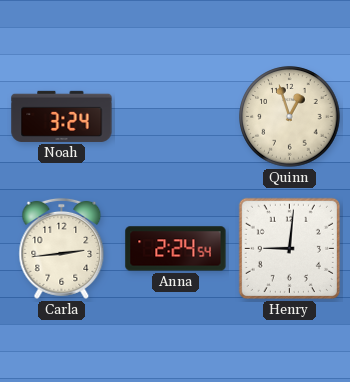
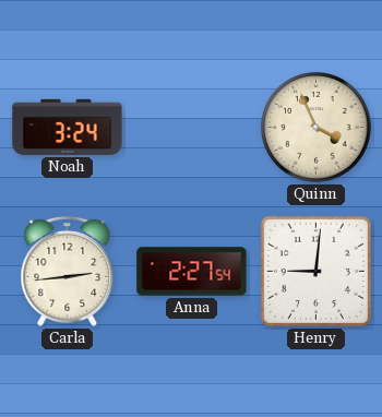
Quinn: 12:57 -> 3:56
Anna: 2:24 -> 2:27
